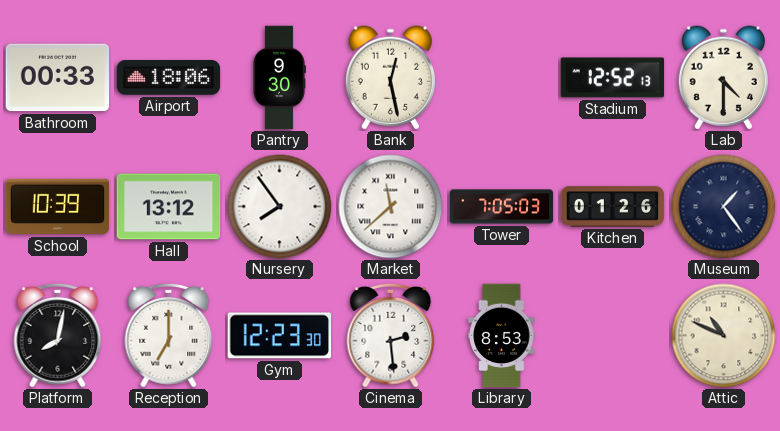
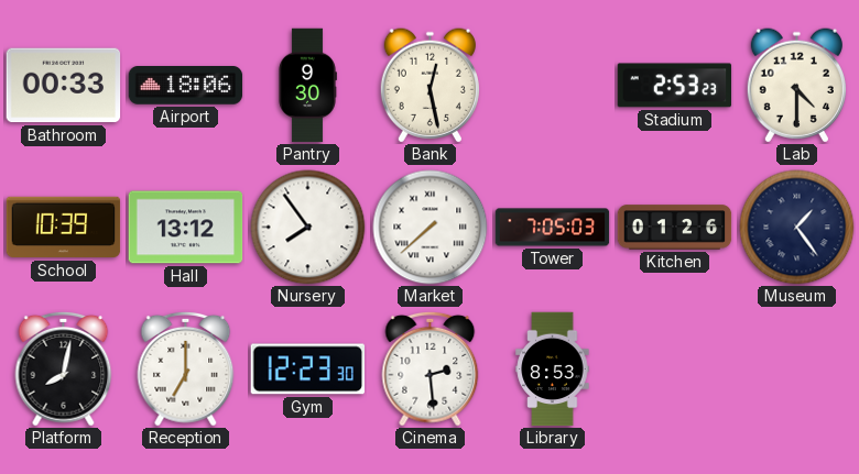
Stadium: 12:52 -> 2:53
Market: 11:38 -> 7:38
Attic: 10:49 -> none
